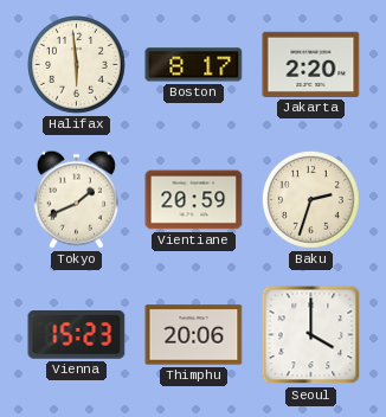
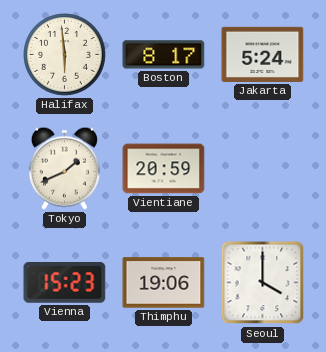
Jakarta: 2:20 -> 5:24
Baku: 2:33 -> none
Thimphu: 20:06 -> 19:06
